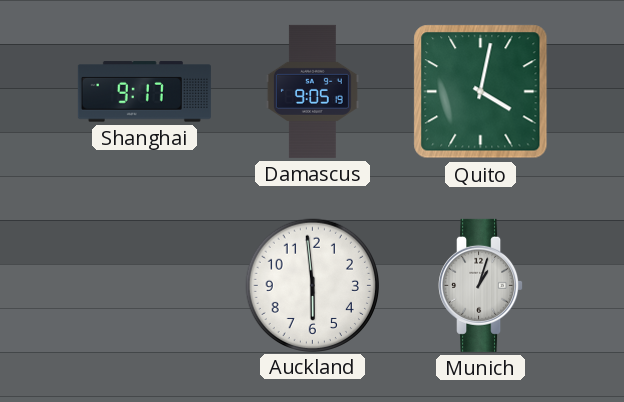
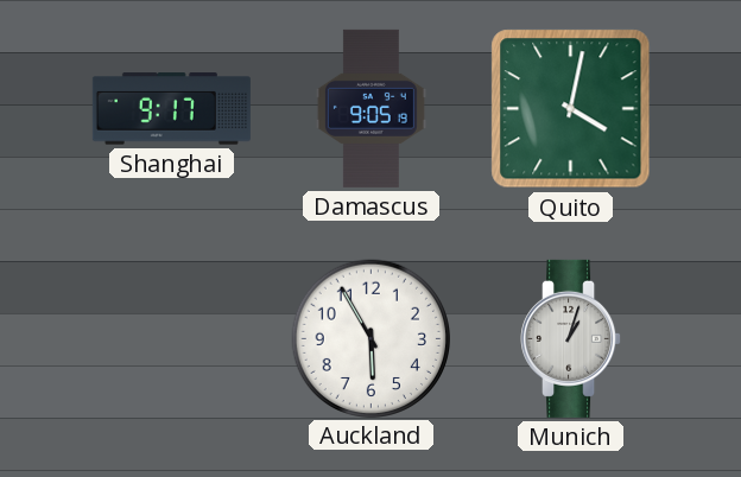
Auckland: 5:59 -> 5:55
